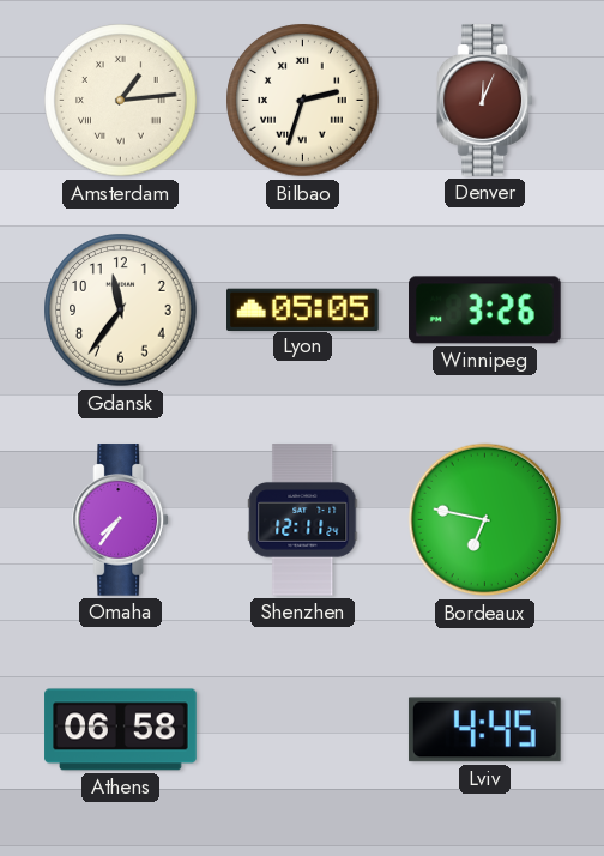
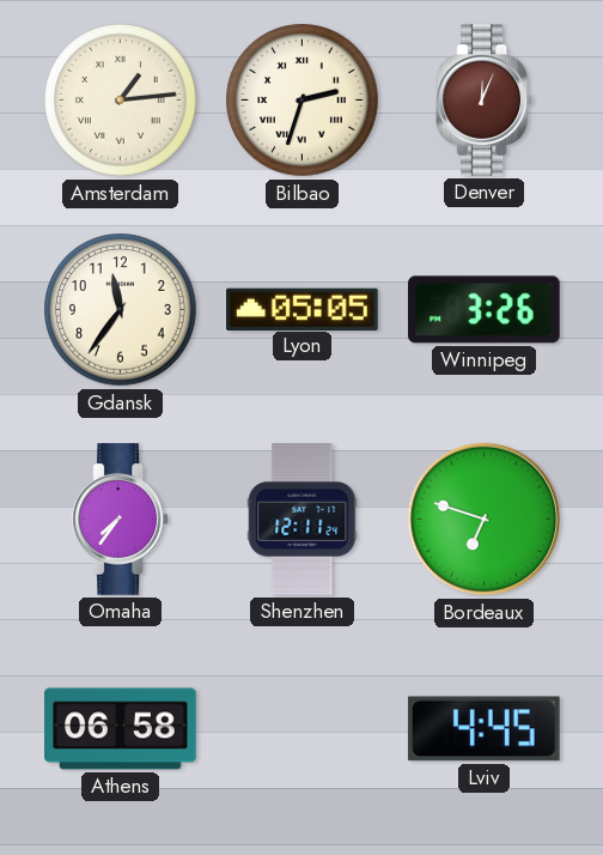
Bordeaux: 6:47 -> 6:48
